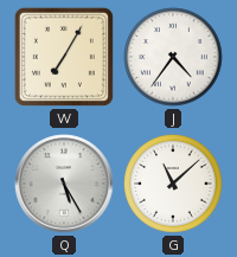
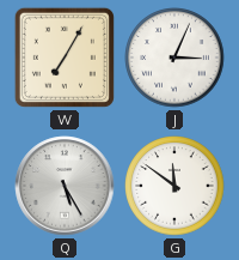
J: 4:36 -> 3:04
G: 11:08 -> 11:51
